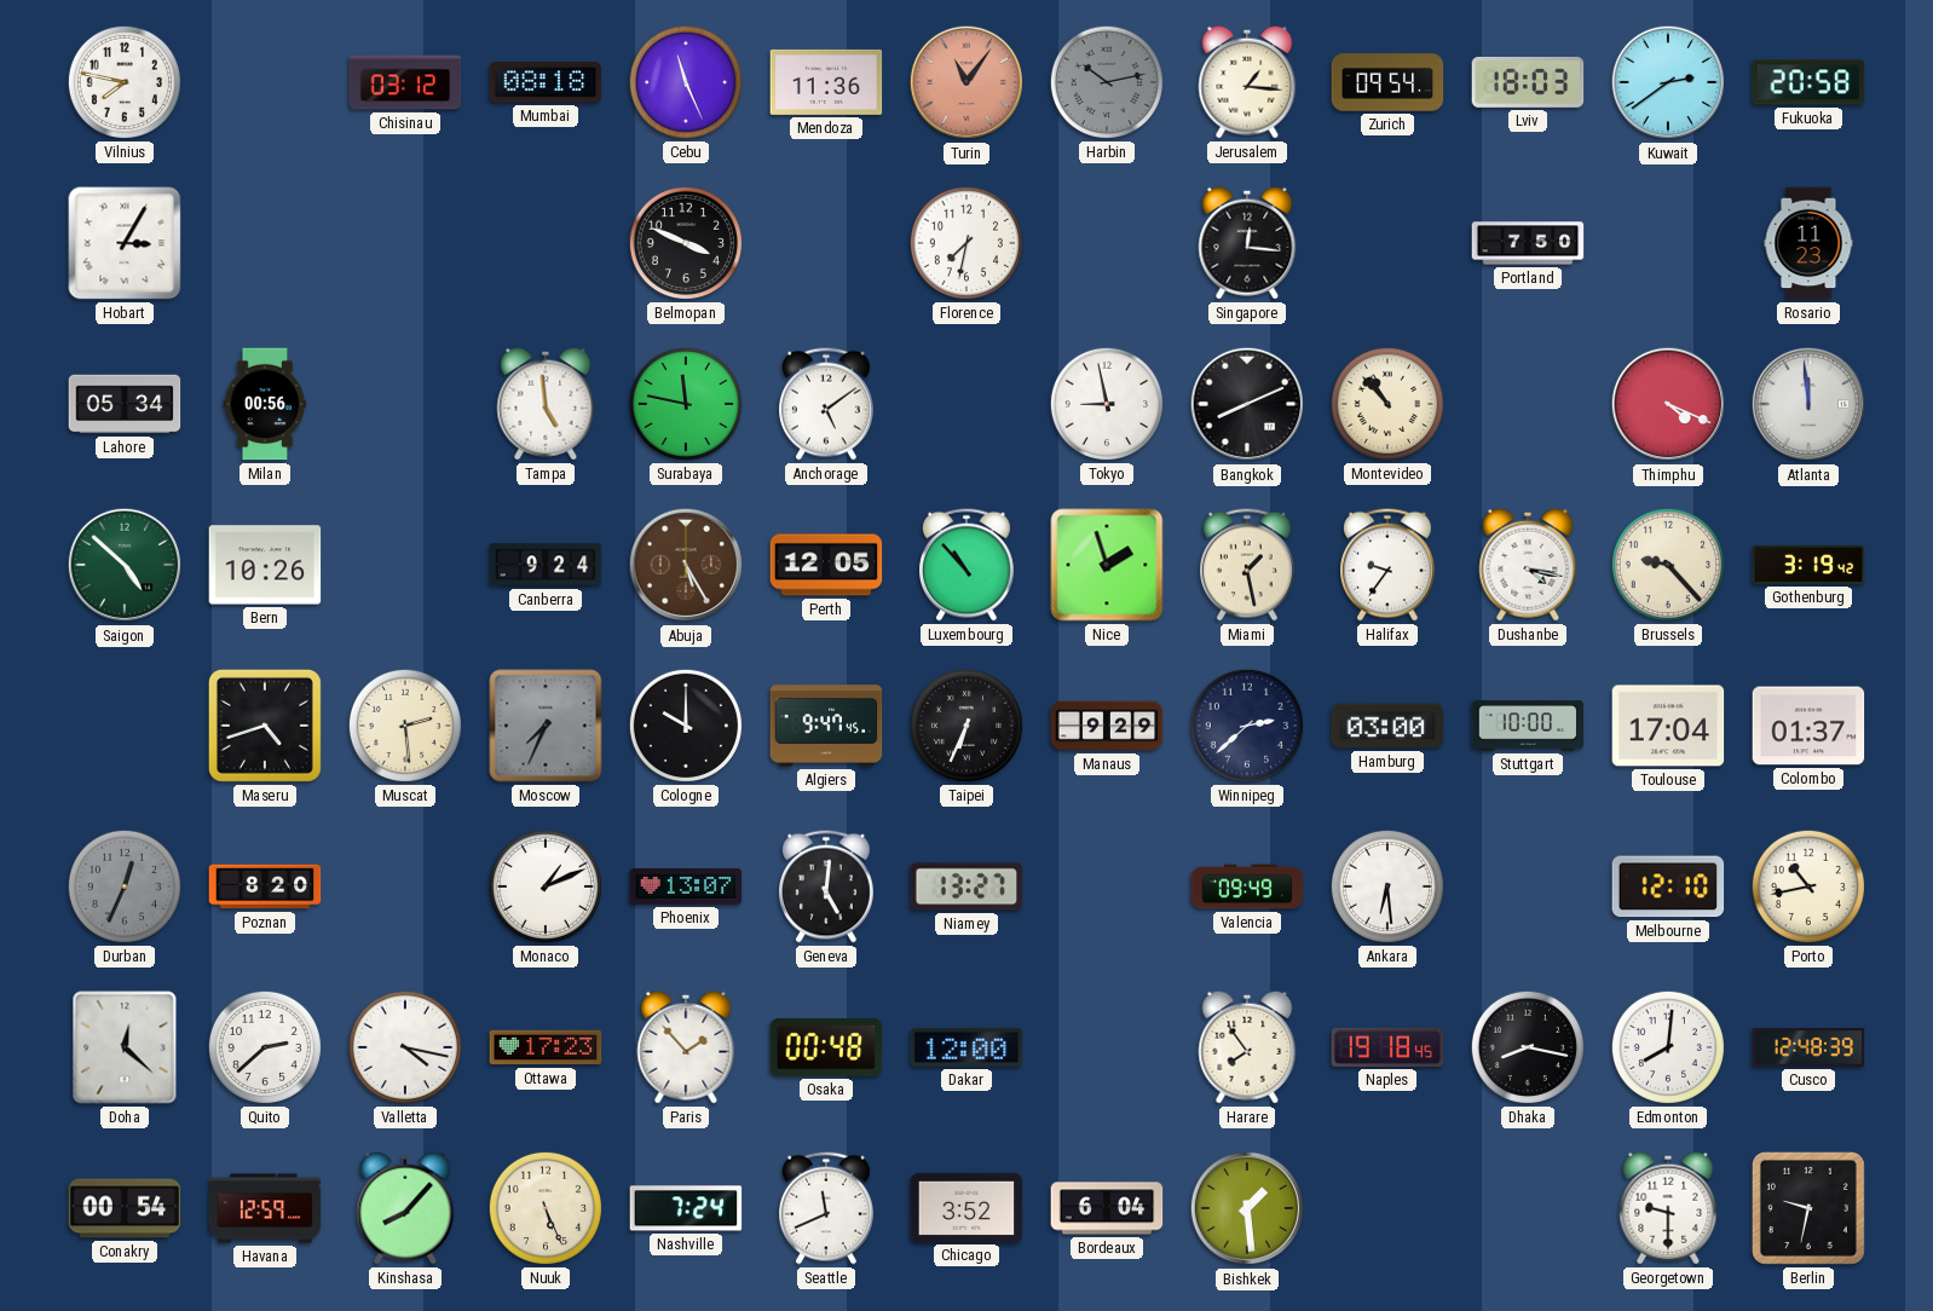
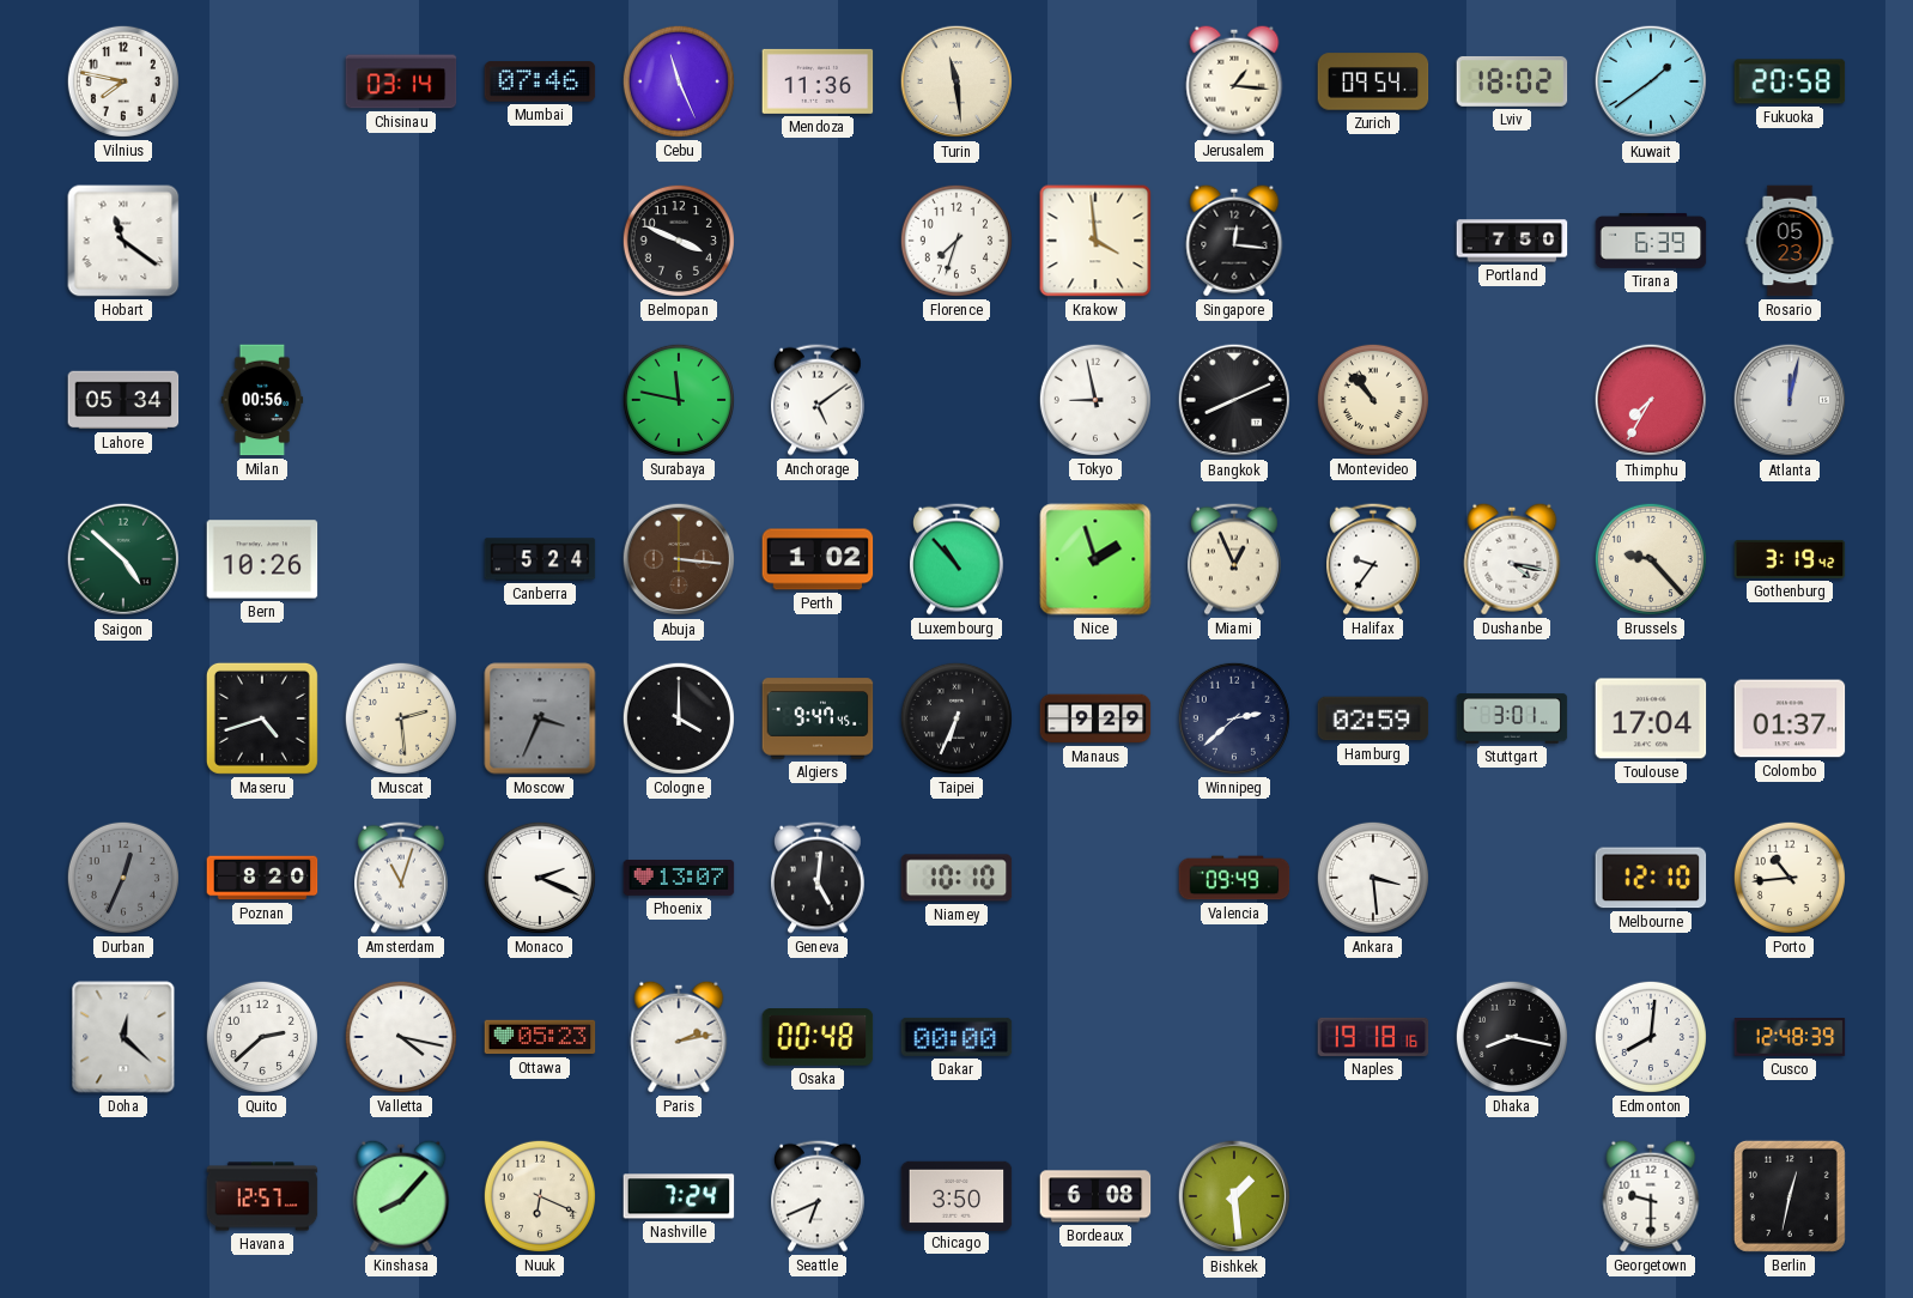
Chisinau: 03:12 -> 03:14
Mumbai: 08:18 -> 07:46
Turin: 11:06 -> 11:29
Turin dial: salmon -> cream
Harbin: 10:13 -> none
Lviv: 18:03 -> 18:02
Kuwait: 2:39 -> 1:39
Hobart: 3:05 -> 11:21
Florence: 7:32 -> 7:33
Krakow: none -> 3:59
Tirana: none -> 6:39
Rosario: 11:23 -> 05:23
Tampa: 4:59 -> none
Thimphu: 4:19 -> 7:35
Atlanta: 11:59 -> 12:02
Canberra: 9:24 -> 5:24
Abuja: 5:25 -> 3:16
Perth: 12:05 -> 1:02
Miami: 1:28 -> 12:56
Moscow: 7:34 -> 3:34
Cologne: 10:00 -> 4:00
Hamburg: 03:00 -> 02:59
Stuttgart: 10:00 -> 3:01
Amsterdam: none -> 11:03
Monaco: 1:11 -> 2:19
Niamey: 13:27 -> 10:10
Ankara: 6:29 -> 3:29
Porto: 10:43 -> 10:44
Ottawa: 17:23 -> 05:23
Paris: 1:53 -> 2:13
Dakar: 12:00 -> 00:00
Harare: 7:54 -> none
Naples: 19:18:45 -> 19:18:16
Conakry: 00:54 -> none
Havana: 12:59 -> 12:57
Nuuk: 5:26 -> 6:19
Seattle: 11:41 -> 6:41
Chicago: 3:52 -> 3:50
Bordeaux: 6:04 -> 6:08
Berlin: 9:32 -> 12:32
